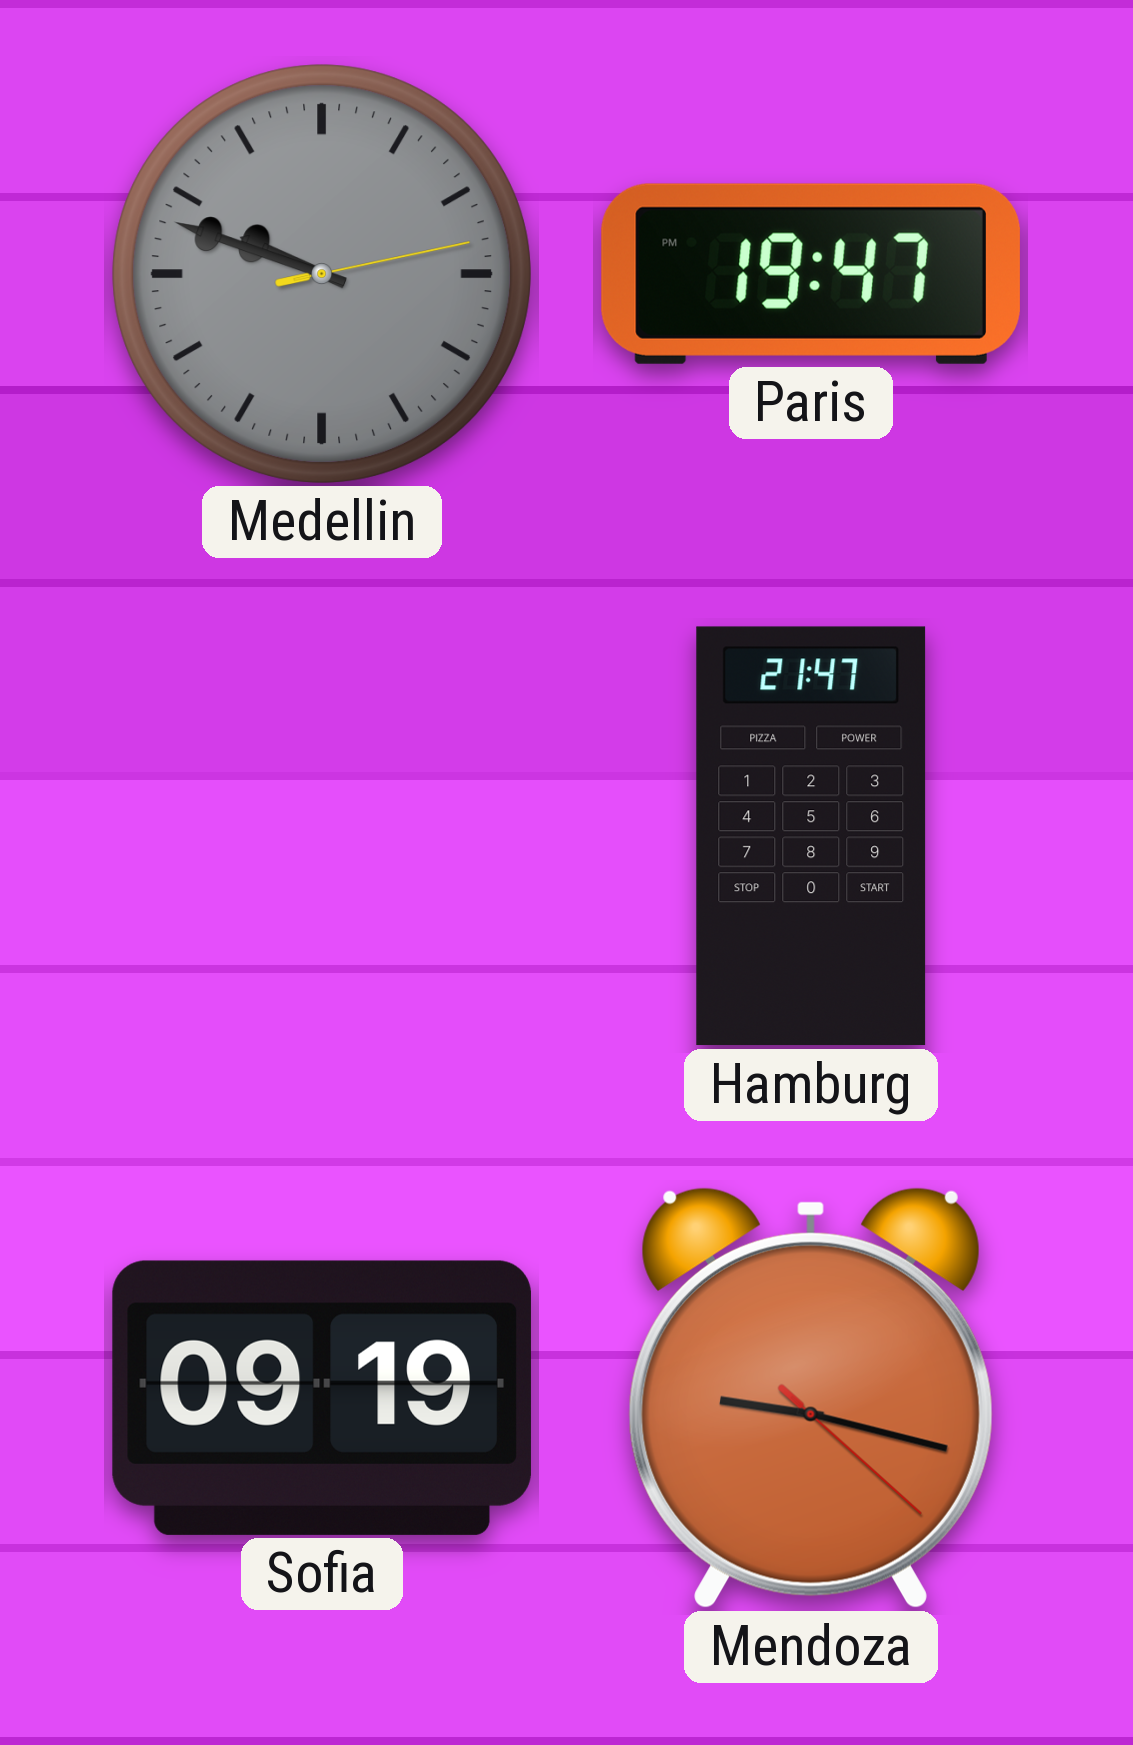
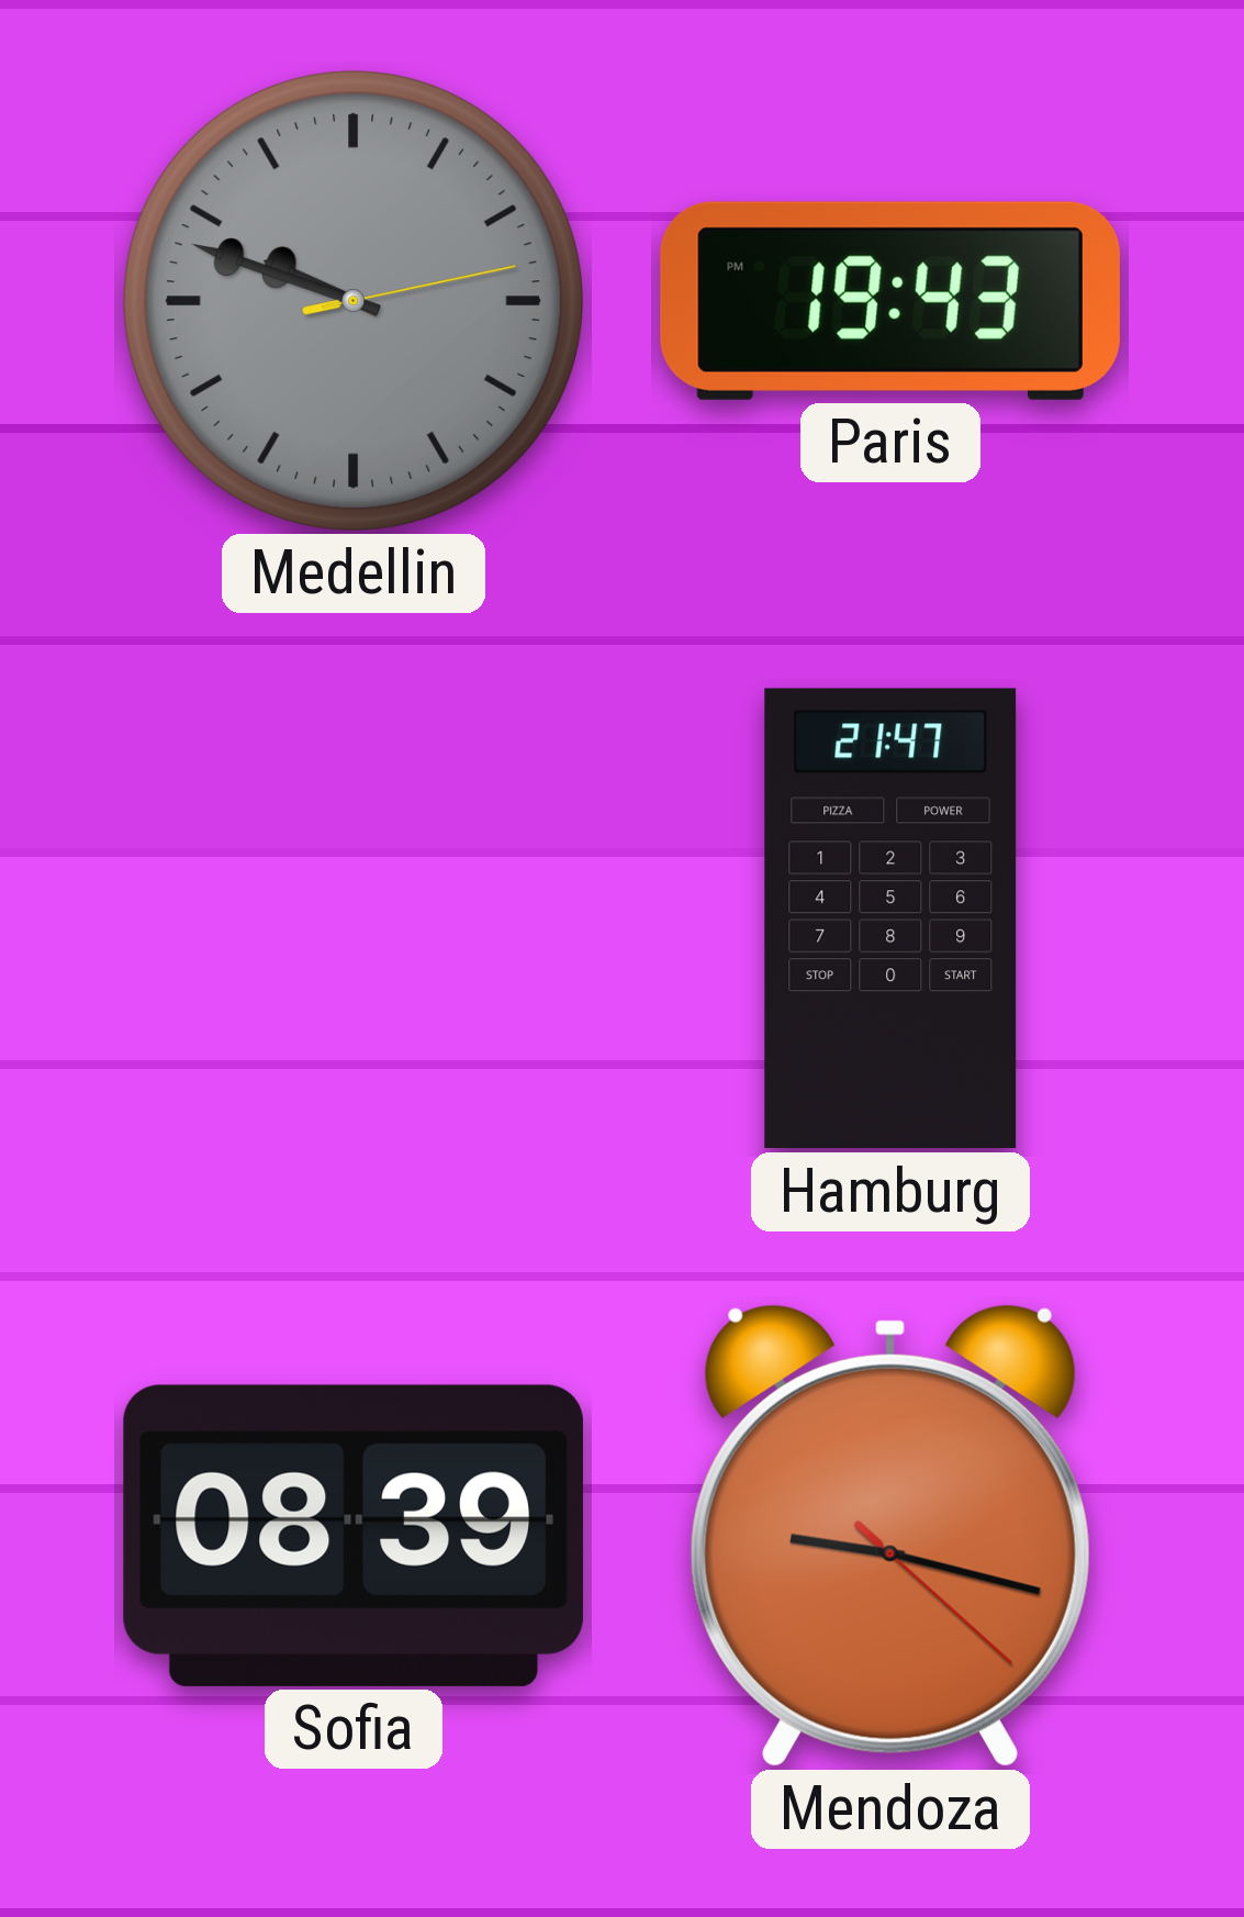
Paris: 19:47 -> 19:43
Sofia: 09:19 -> 08:39
